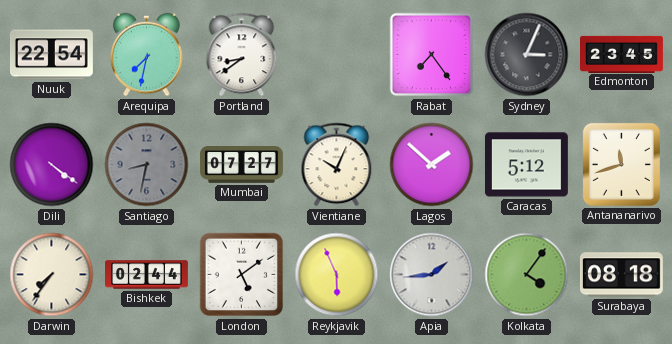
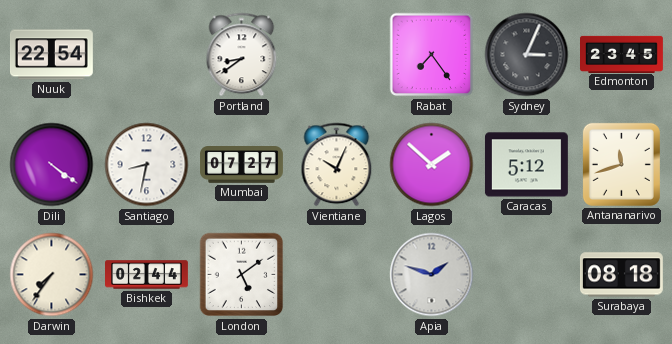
Arequipa: 7:32 -> none
Santiago dial: grey -> white
Reykjavik: 5:56 -> none
Apia: 1:44 -> 1:48
Kolkata: 4:06 -> none
